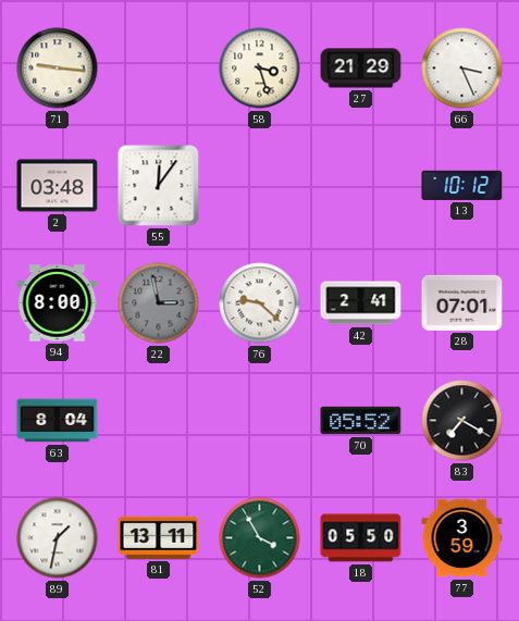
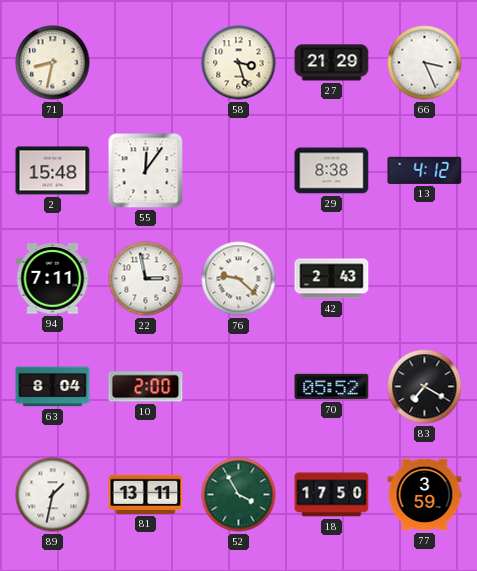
71: 9:16 -> 8:32
2: 03:48 -> 15:48
29: none -> 8:38
13: 10:12 -> 4:12
94: 8:00 -> 7:11
22 dial: grey -> white
42: 2:41 -> 2:43
28: 07:01 -> none
10: none -> 2:00
18: 05:50 -> 17:50
